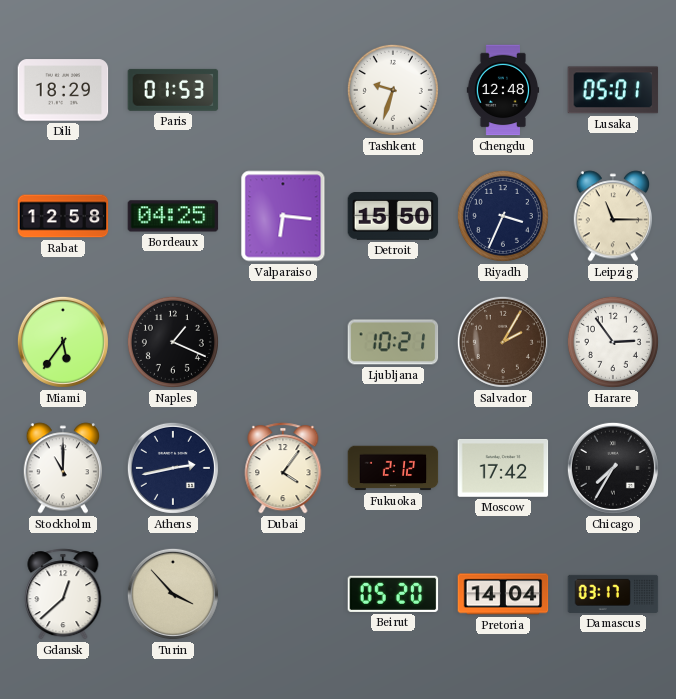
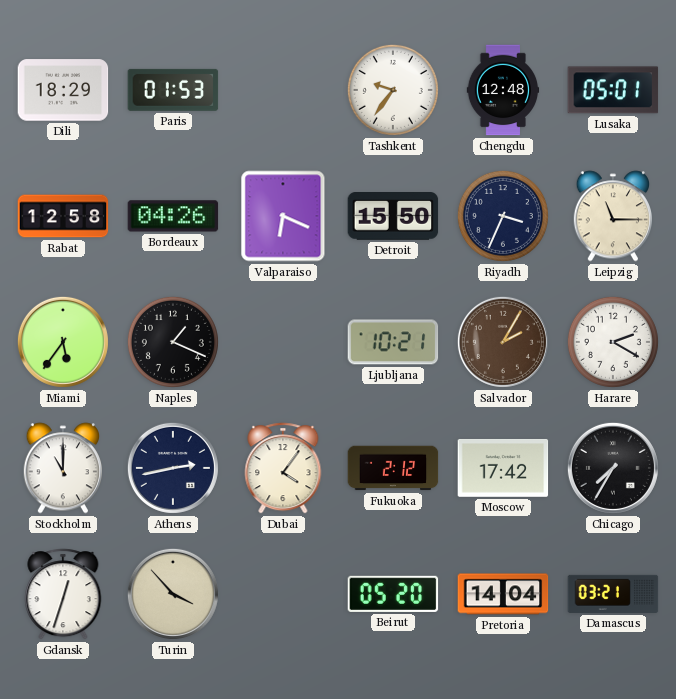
Tashkent: 9:33 -> 9:36
Bordeaux: 04:25 -> 04:26
Valparaiso: 6:16 -> 6:19
Harare: 2:54 -> 2:20
Gdansk: 12:38 -> 12:33
Damascus: 03:17 -> 03:21
